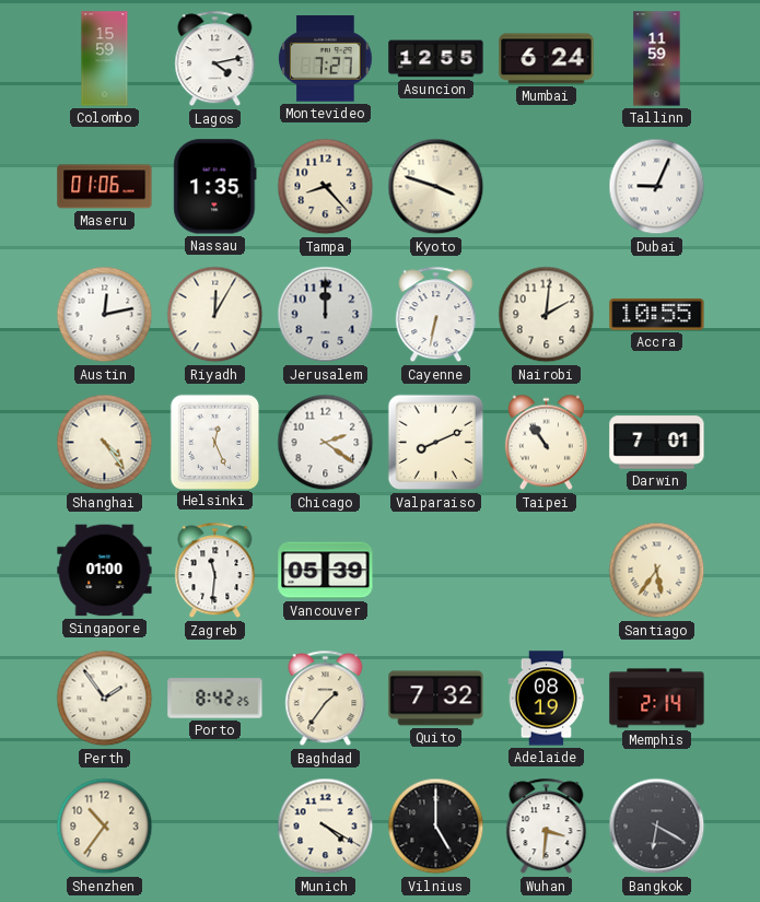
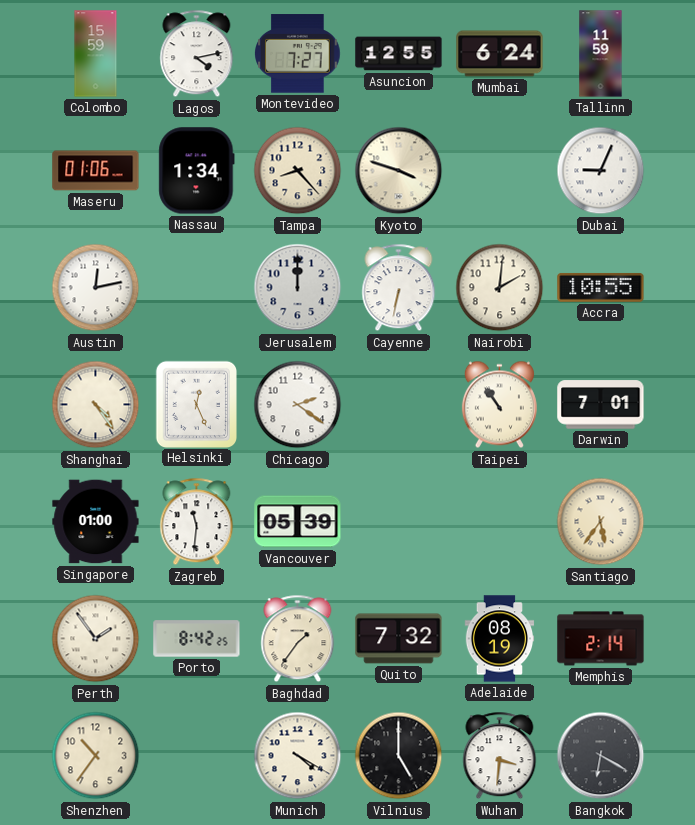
Nassau: 1:35 -> 1:34
Riyadh: 12:05 -> none
Valparaiso: 8:11 -> none
